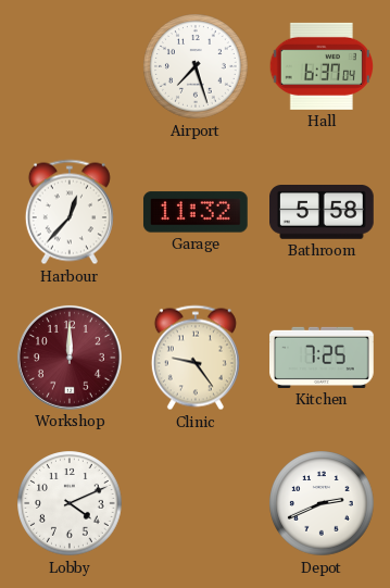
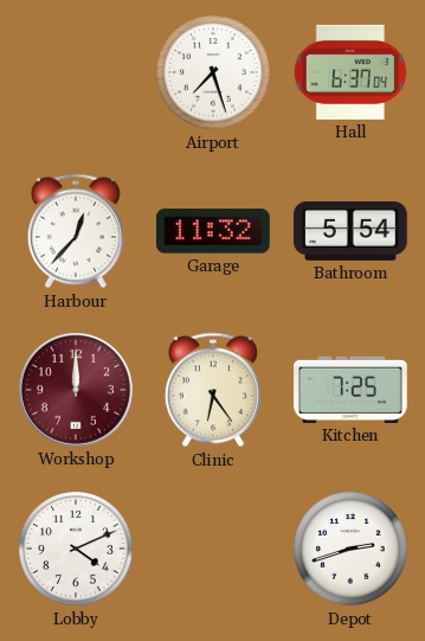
Bathroom: 5:58 -> 5:54
Clinic: 9:24 -> 6:24
Depot: 2:41 -> 2:42
